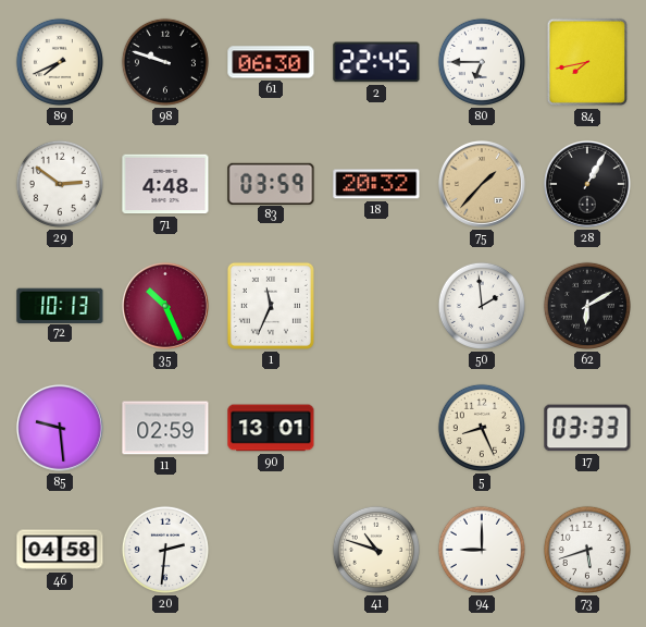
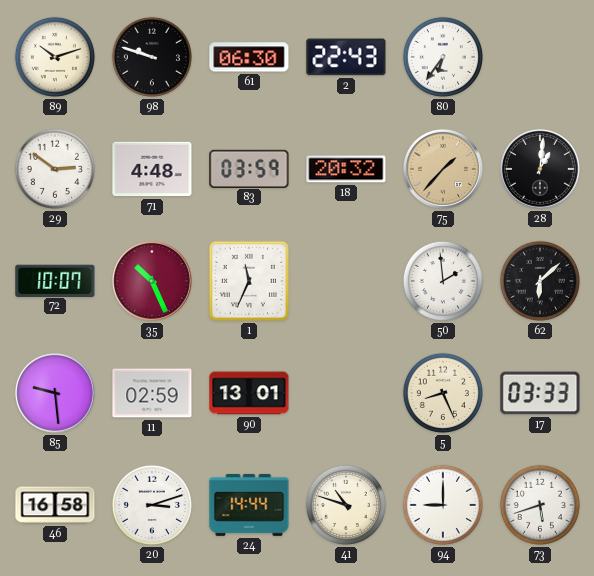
89: 7:41 -> 10:12
2: 22:45 -> 22:43
80: 6:45 -> 6:36
84: 7:43 -> none
28: 1:05 -> 1:01
72: 10:13 -> 10:07
62: 6:10 -> 6:08
46: 04:58 -> 16:58
20: 2:31 -> 3:12
24: none -> 14:44
